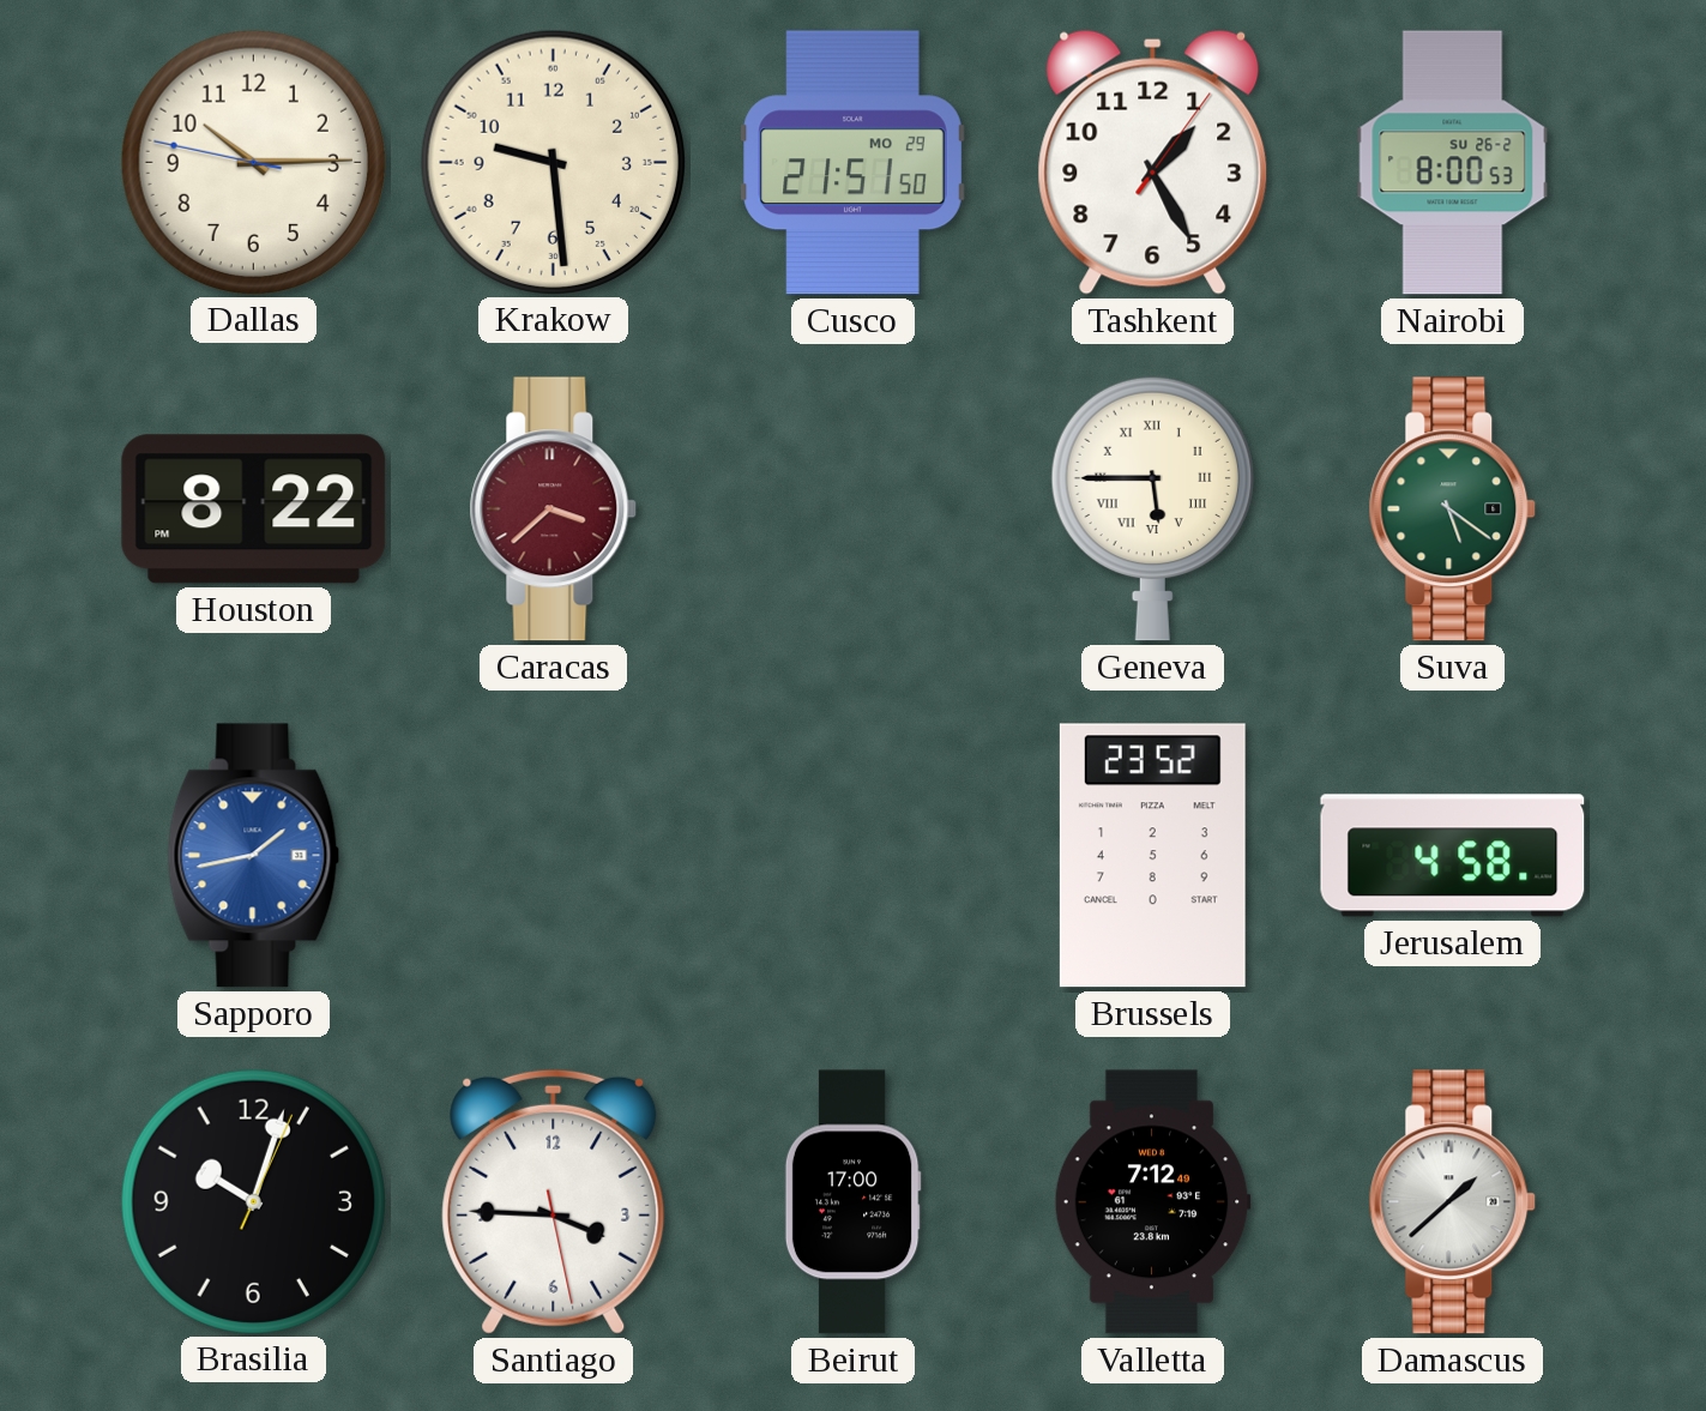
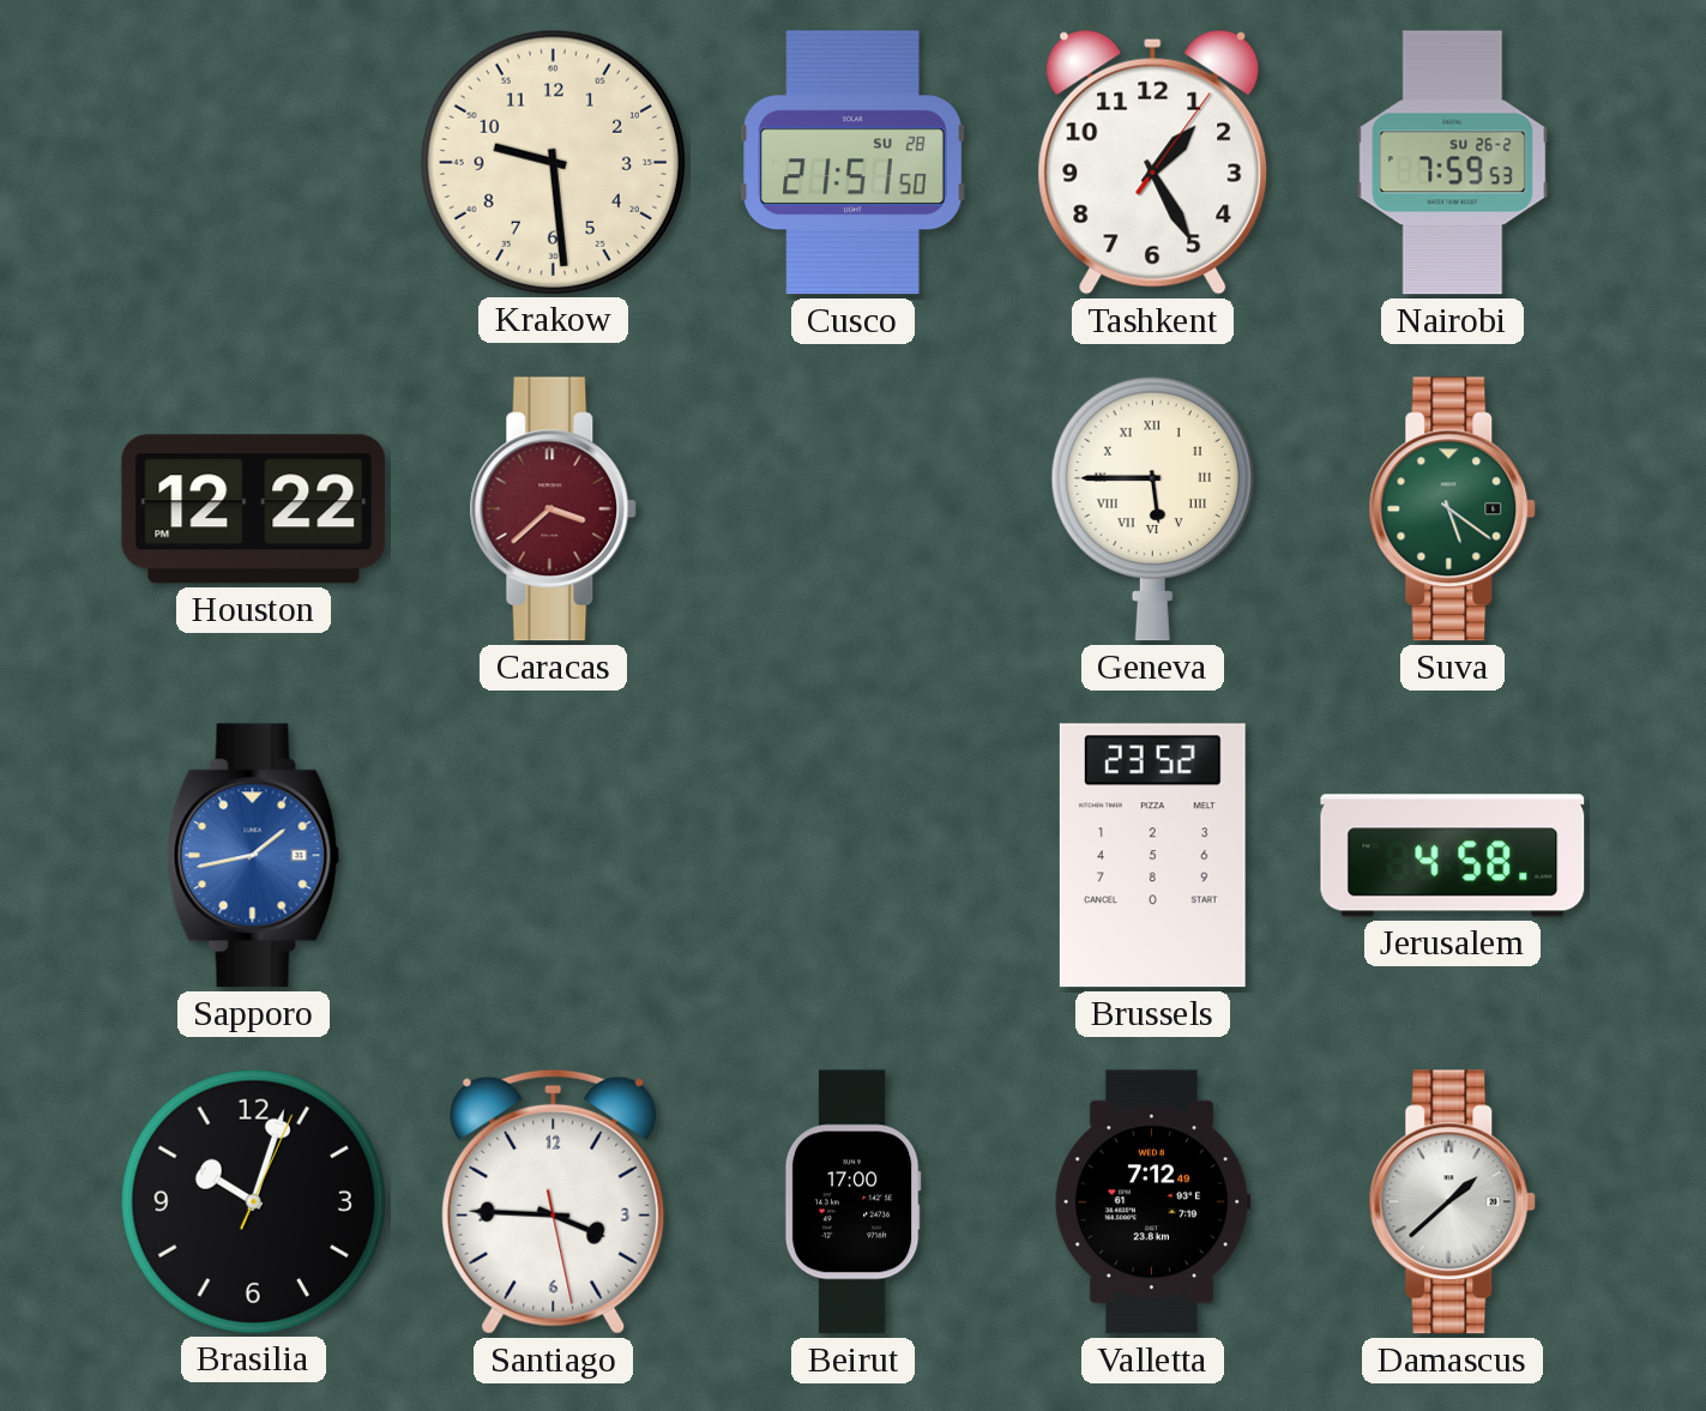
Dallas: 10:14 -> none
Cusco date: MO 29 -> SU 28
Nairobi: 8:00 -> 7:59
Houston: 8:22 -> 12:22
